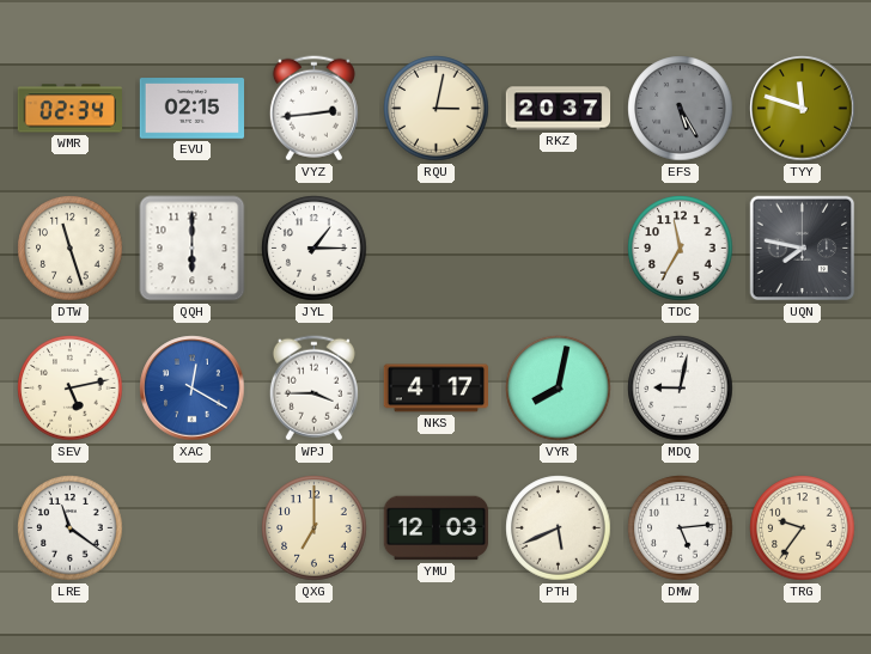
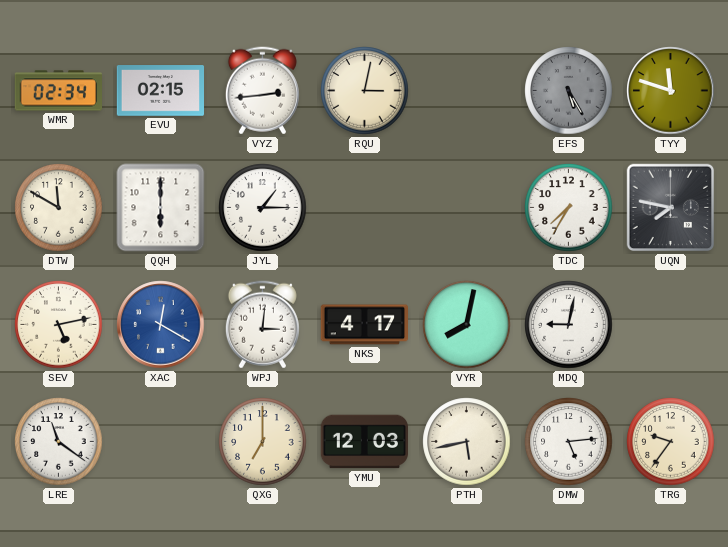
RKZ: 20:37 -> none
DTW: 11:27 -> 11:50
TDC: 11:35 -> 7:35
WPJ: 3:45 -> 3:01
PTH: 5:41 -> 5:43
